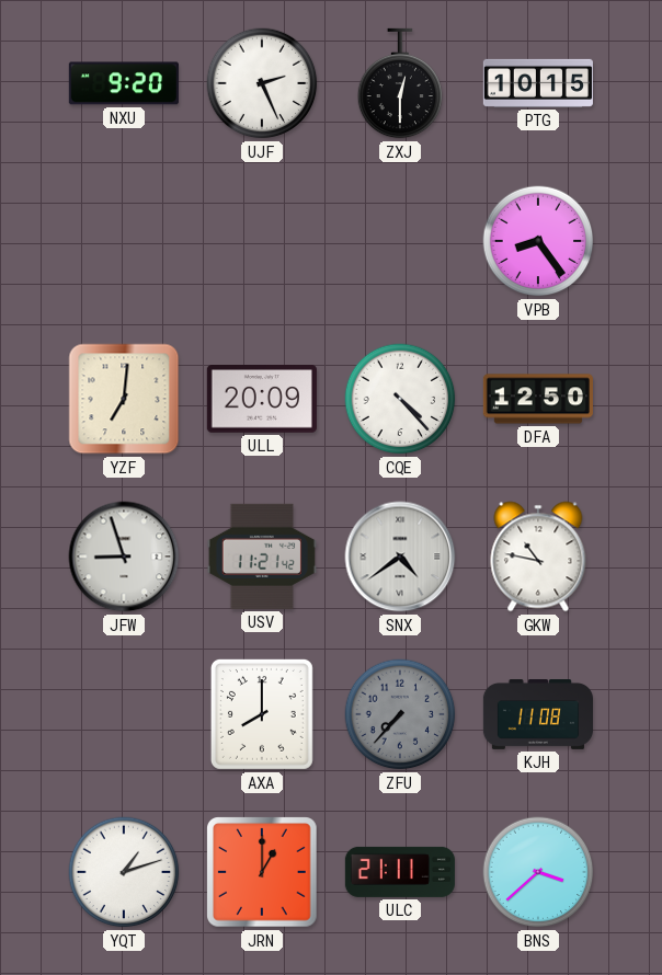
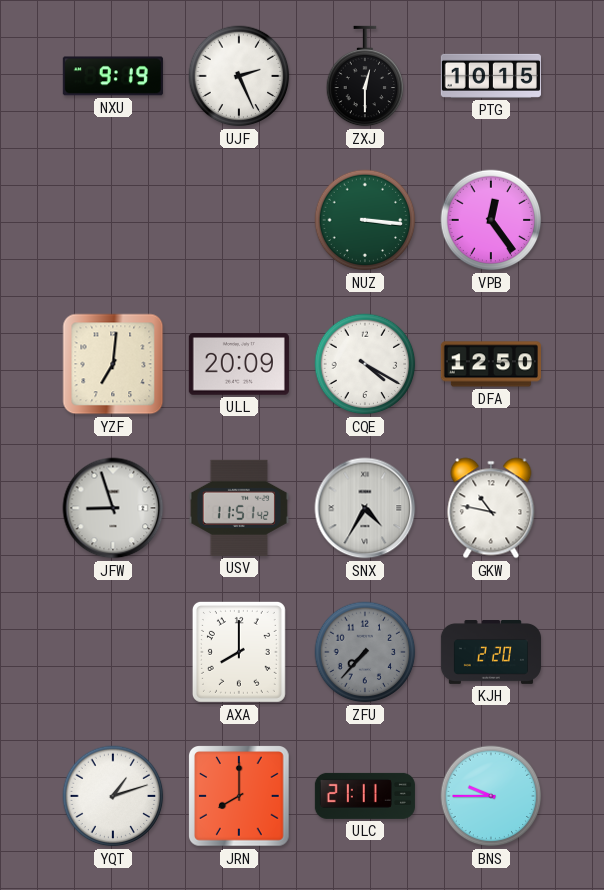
NXU: 9:20 -> 9:19
NUZ: none -> 3:16
VPB: 8:24 -> 12:24
CQE: 4:23 -> 4:20
USV: 11:21 -> 11:51
SNX: 4:39 -> 4:35
KJH: 11:08 -> 2:20
JRN: 1:00 -> 8:00
BNS: 3:38 -> 9:45
